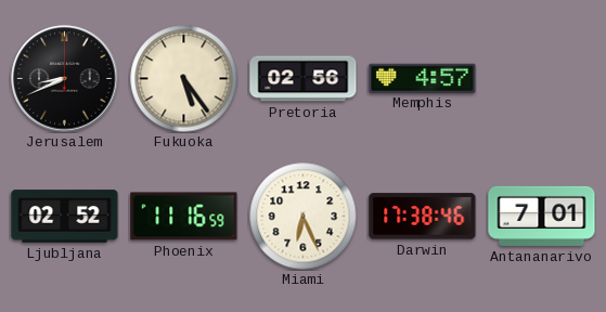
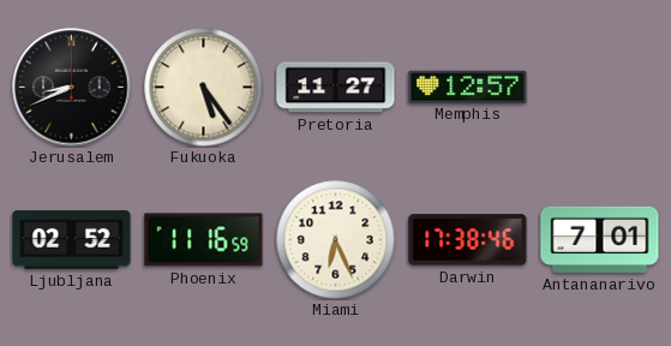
Pretoria: 02:56 -> 11:27
Memphis: 4:57 -> 12:57
